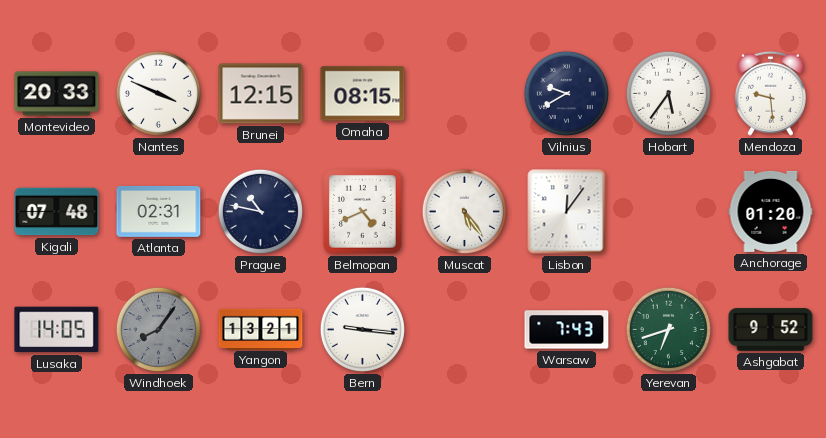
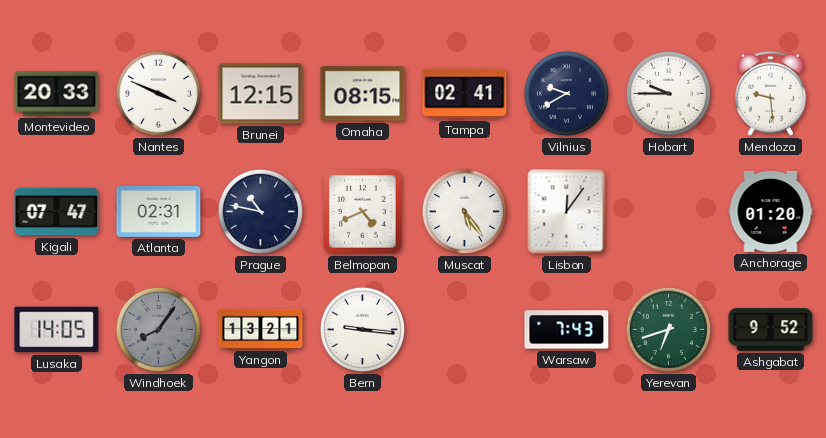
Tampa: none -> 02:41
Hobart: 5:36 -> 9:45
Kigali: 07:48 -> 07:47
